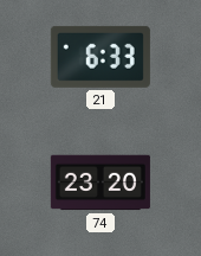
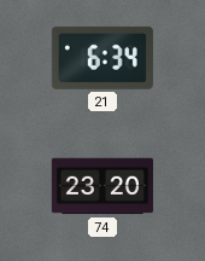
21: 6:33 -> 6:34
